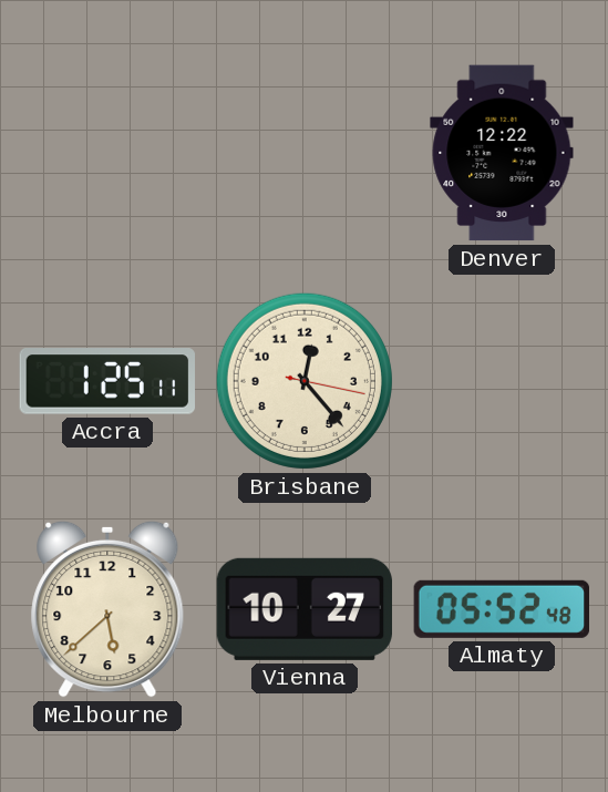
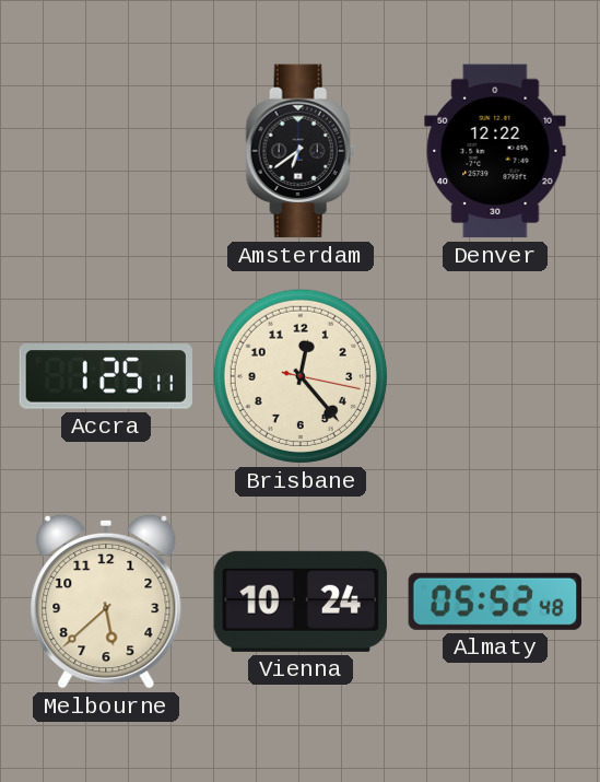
Amsterdam: none -> 6:39
Vienna: 10:27 -> 10:24
